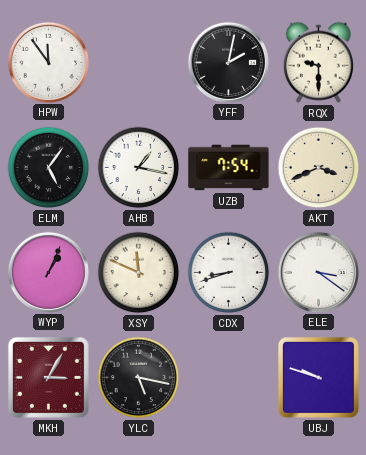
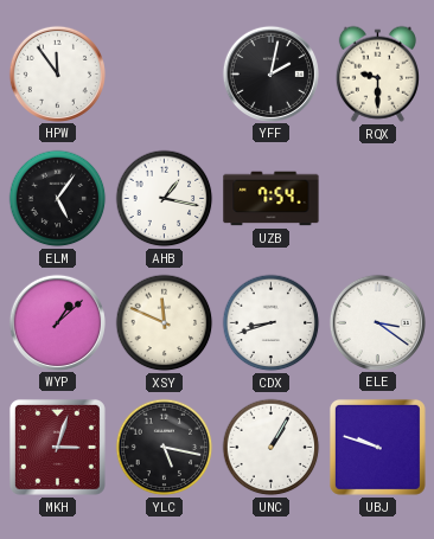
AKT: 3:41 -> none
WYP: 1:04 -> 1:08
MKH: 3:05 -> 3:03
UNC: none -> 1:05
